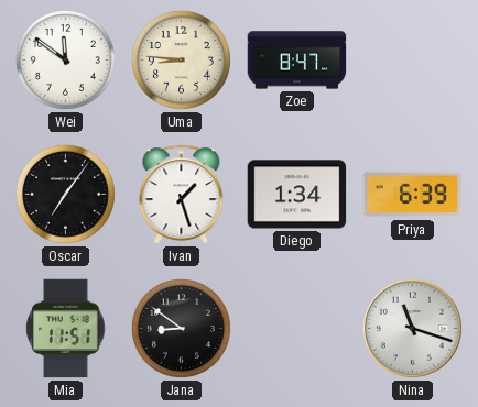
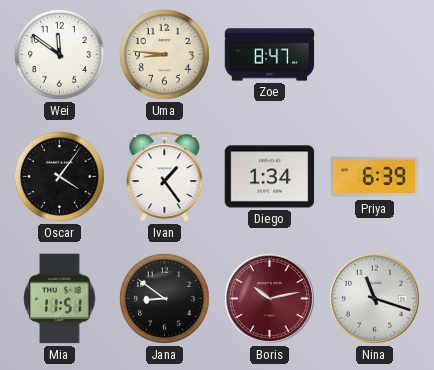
Oscar: 7:06 -> 4:06
Ivan: 1:27 -> 1:24
Boris: none -> 10:13
